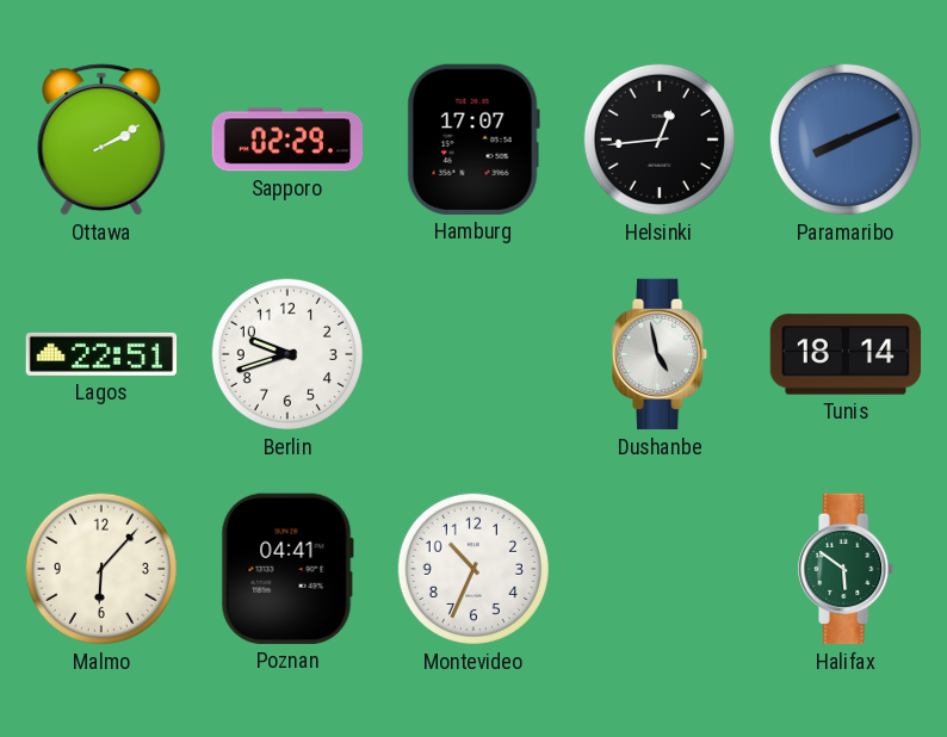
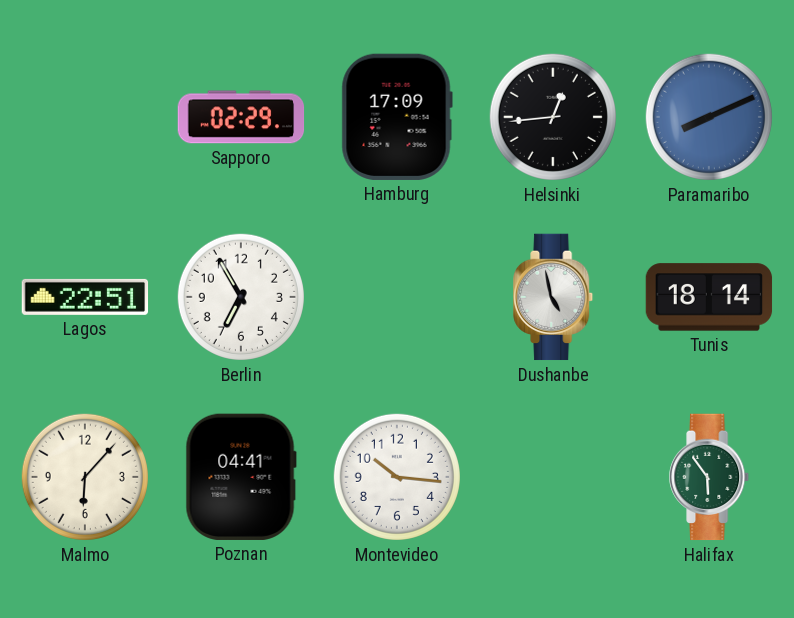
Ottawa: 2:10 -> none
Hamburg: 17:07 -> 17:09
Berlin: 9:42 -> 6:55
Montevideo: 10:34 -> 10:16
Halifax: 5:51 -> 5:54
